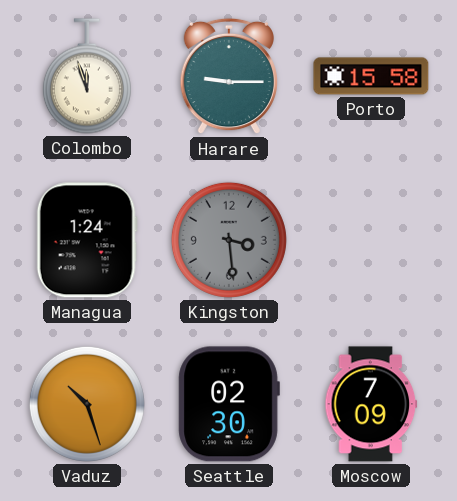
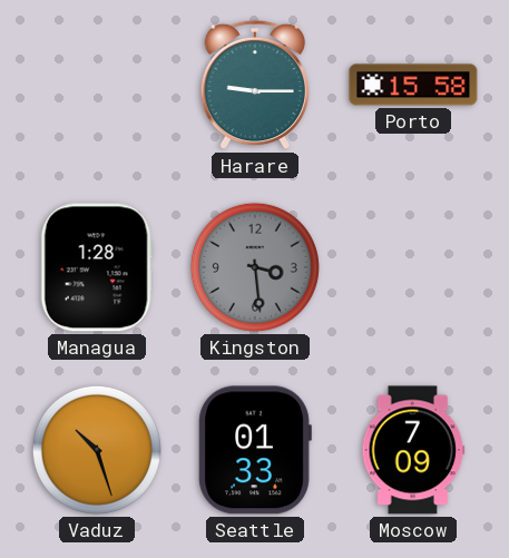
Colombo: 11:57 -> none
Managua: 1:24 -> 1:28
Seattle: 02:30 -> 01:33
